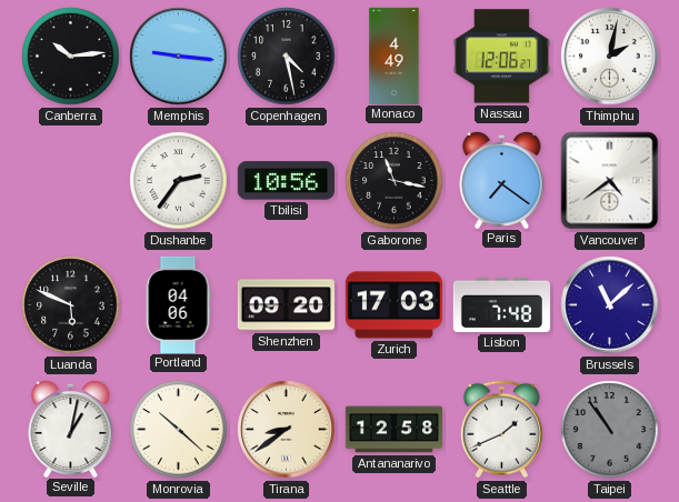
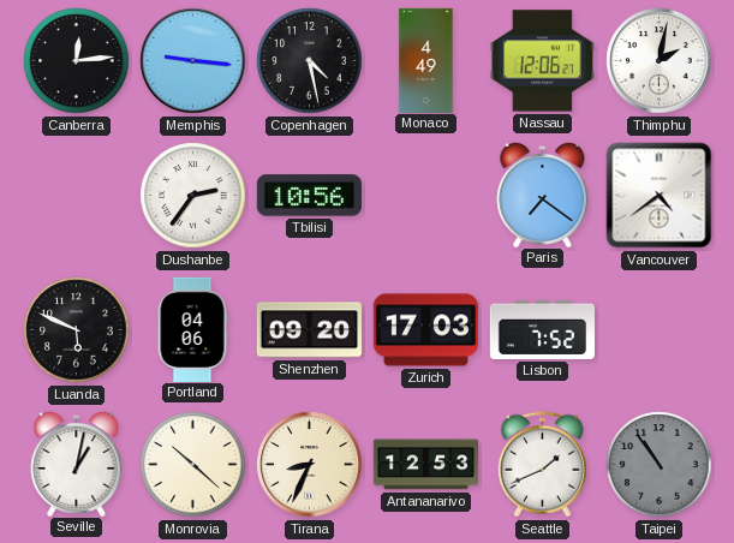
Canberra: 10:14 -> 12:14
Gaborone: 11:17 -> none
Lisbon: 7:48 -> 7:52
Brussels: 11:08 -> none
Tirana: 8:39 -> 8:34
Antananarivo: 12:58 -> 12:53
